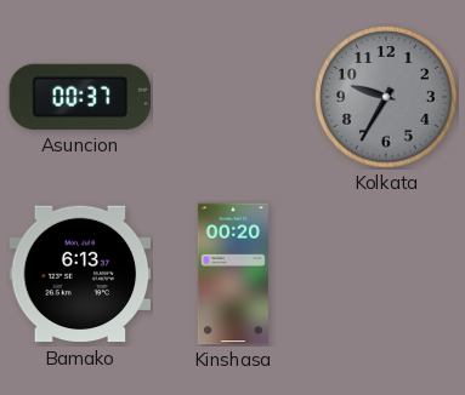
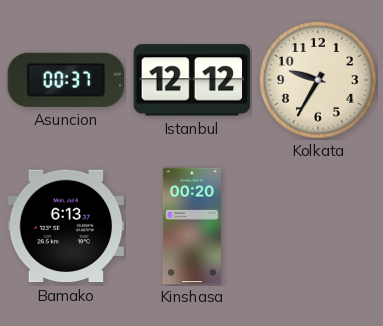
Istanbul: none -> 12:12
Kolkata dial: grey -> cream
